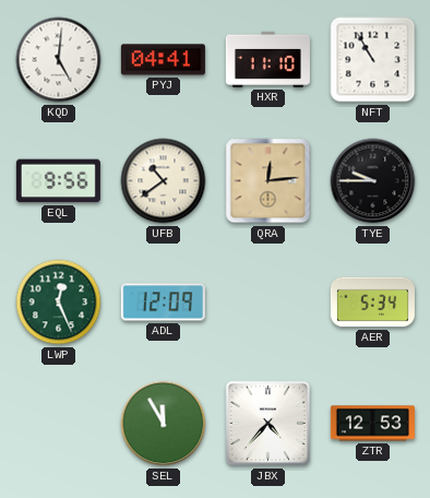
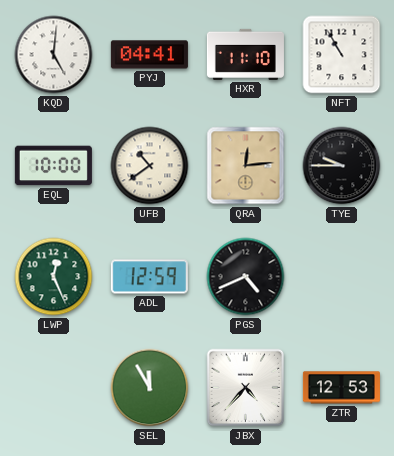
EQL: 9:56 -> 10:00
ADL: 12:09 -> 12:59
PGS: none -> 4:41
AER: 5:34 -> none
